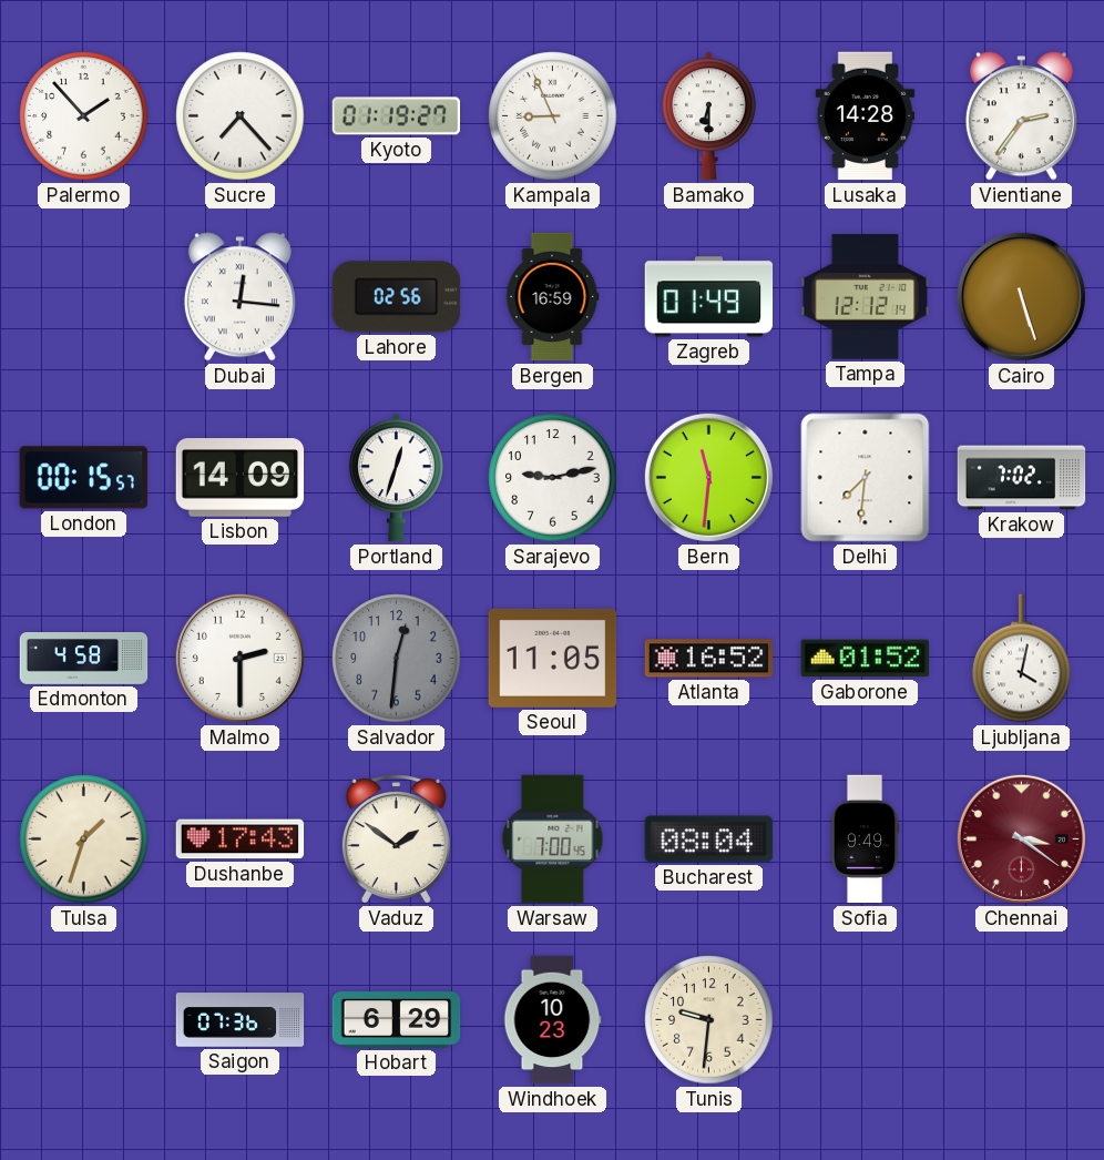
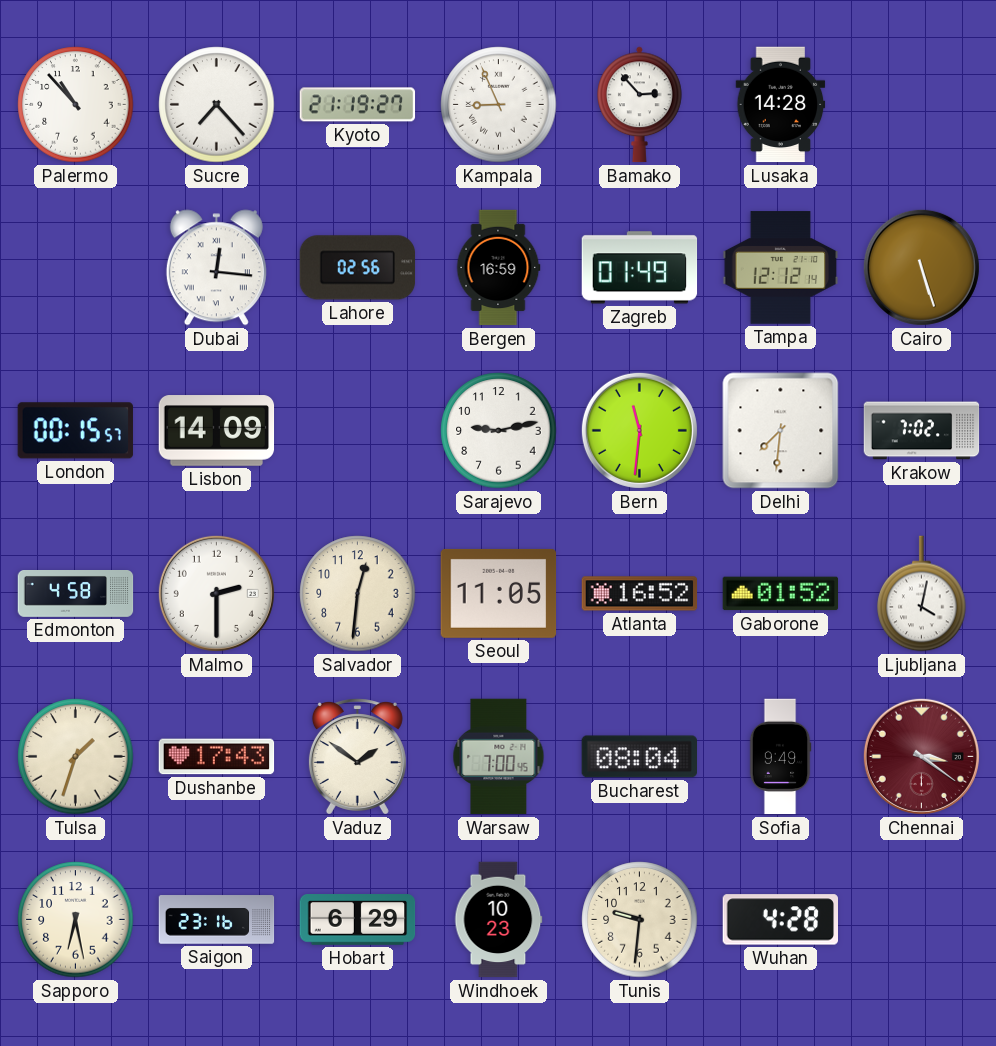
Palermo: 1:53 -> 10:53
Kyoto: 01:19 -> 21:19
Bamako: 6:30 -> 2:53
Vientiane: 2:36 -> none
Portland: 12:33 -> none
Salvador dial: grey -> cream
Sapporo: none -> 6:28
Saigon: 07:36 -> 23:16
Wuhan: none -> 4:28
